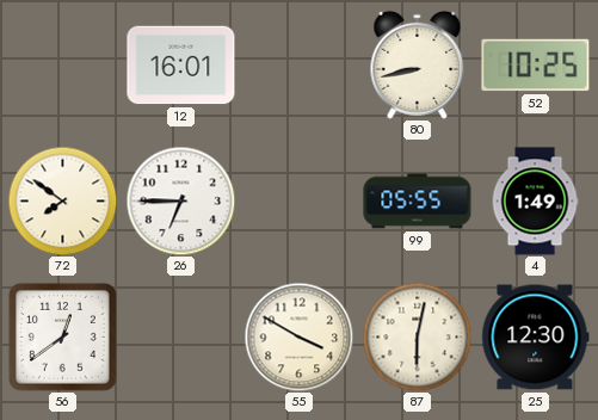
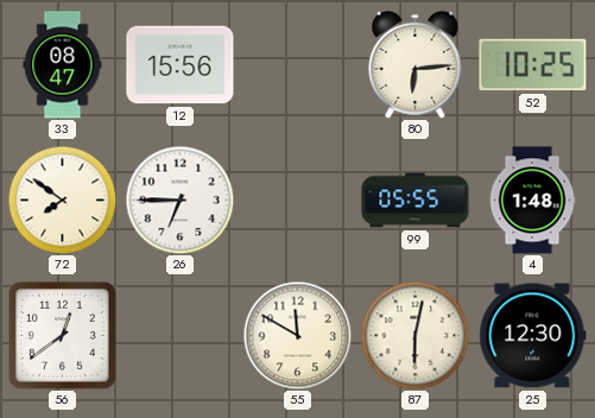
33: none -> 08:47
12: 16:01 -> 15:56
80: 8:43 -> 6:14
4: 1:49 -> 1:48
55: 3:50 -> 11:50
